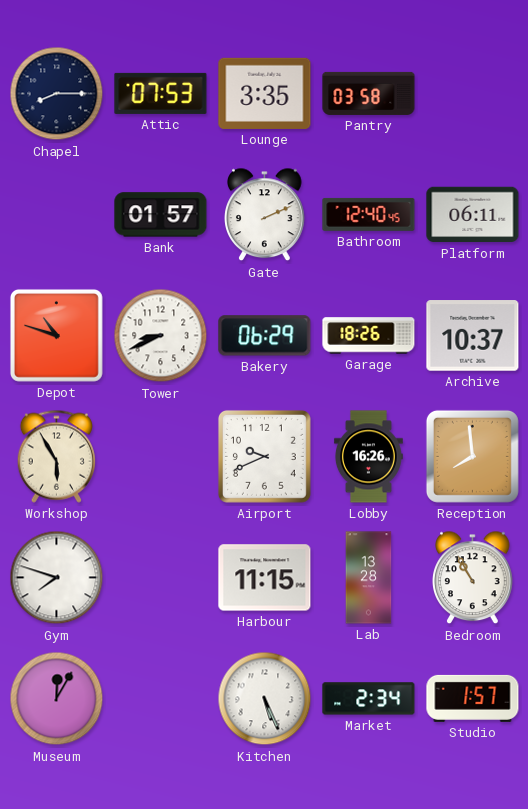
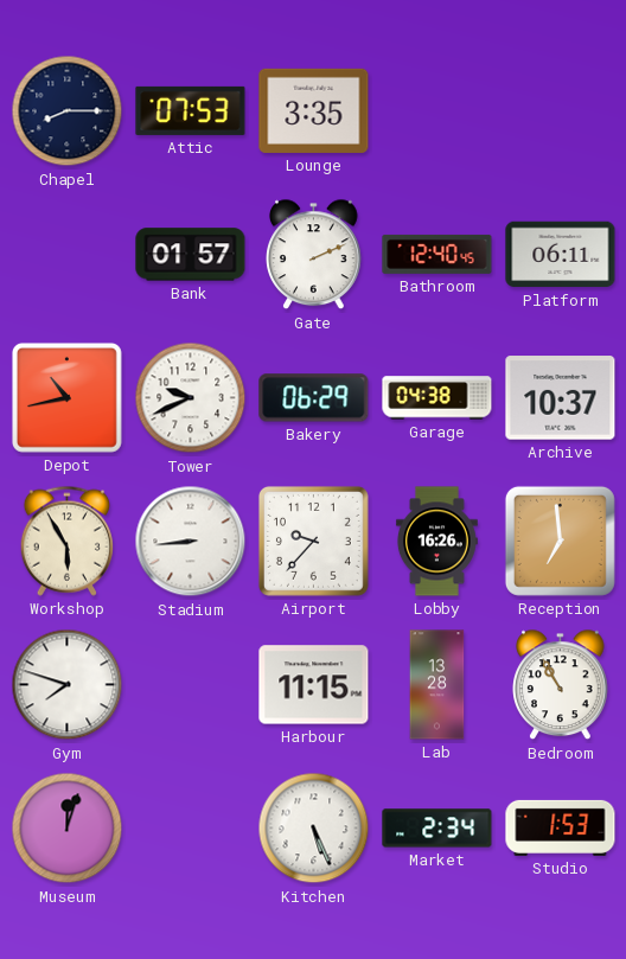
Pantry: 03:58 -> none
Depot: 10:48 -> 10:43
Tower: 8:41 -> 9:41
Garage: 18:26 -> 04:38
Stadium: none -> 8:44
Airport: 9:41 -> 9:37
Reception: 7:59 -> 6:59
Museum: 12:05 -> 12:03
Studio: 1:57 -> 1:53
